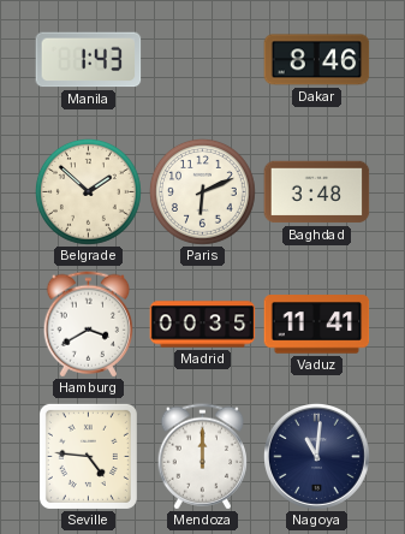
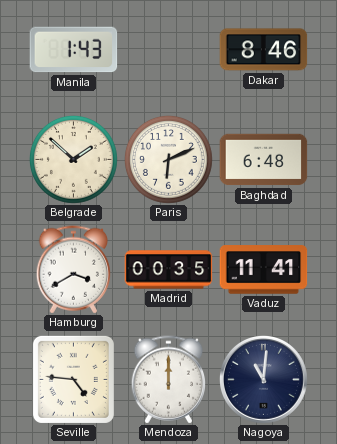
Baghdad: 3:48 -> 6:48
